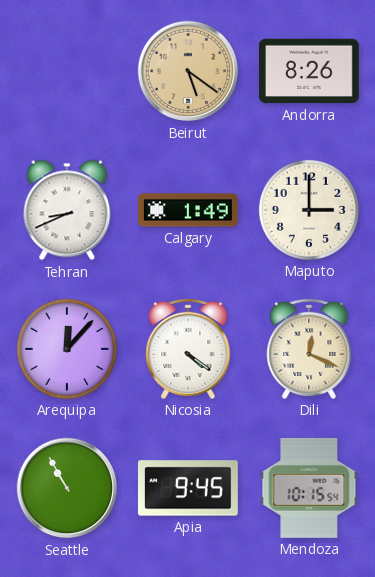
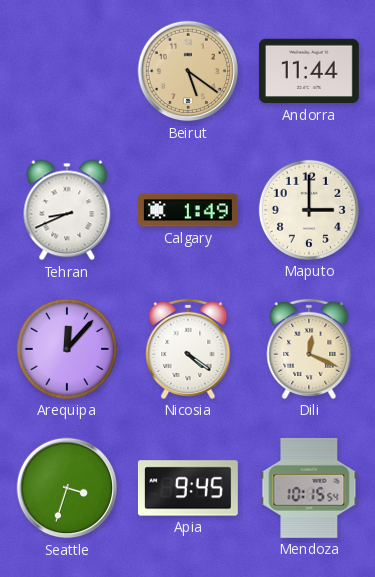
Andorra: 8:26 -> 11:44
Seattle: 10:55 -> 3:33
